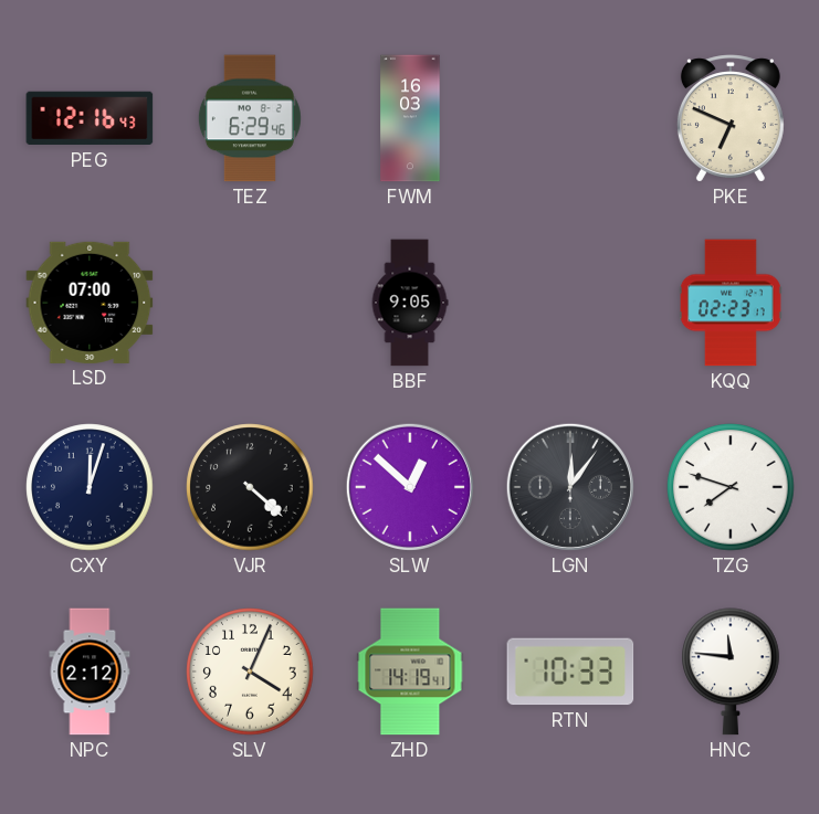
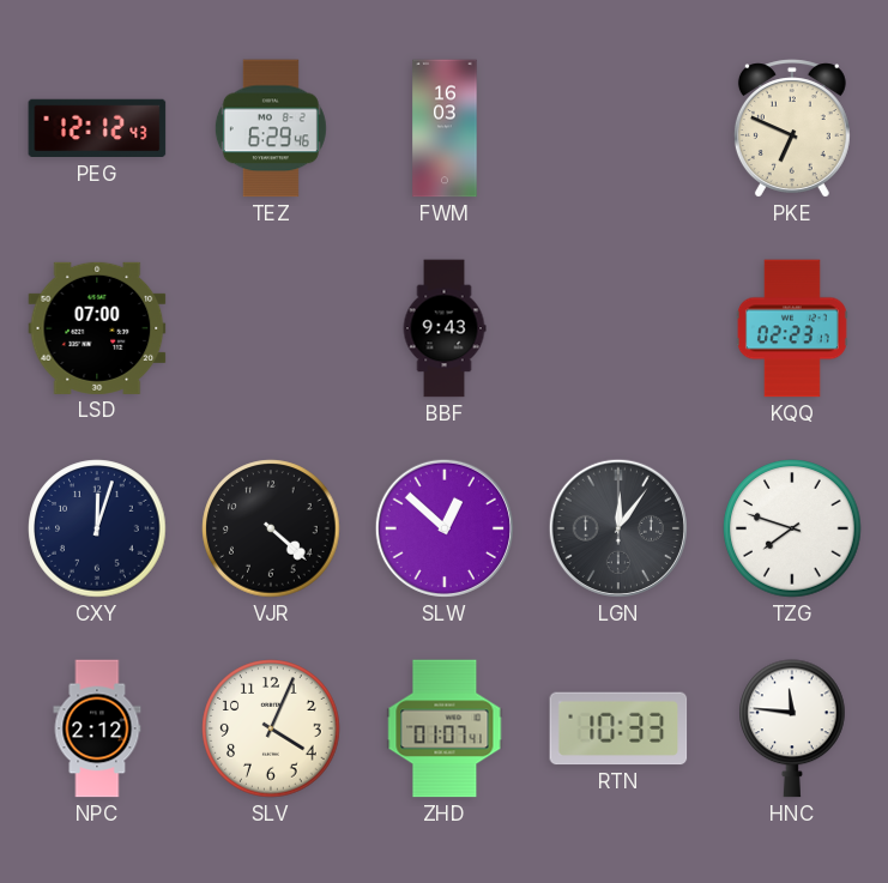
PEG: 12:16 -> 12:12
BBF: 9:05 -> 9:43
ZHD: 14:19 -> 01:07
